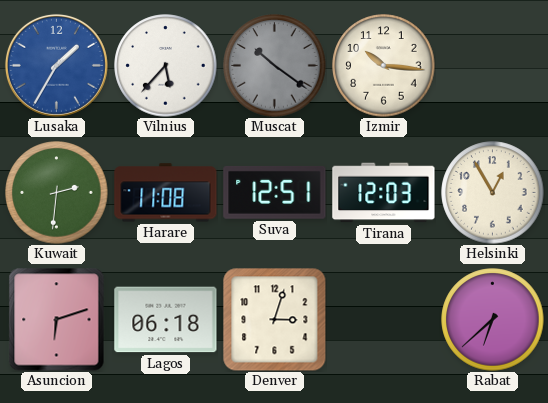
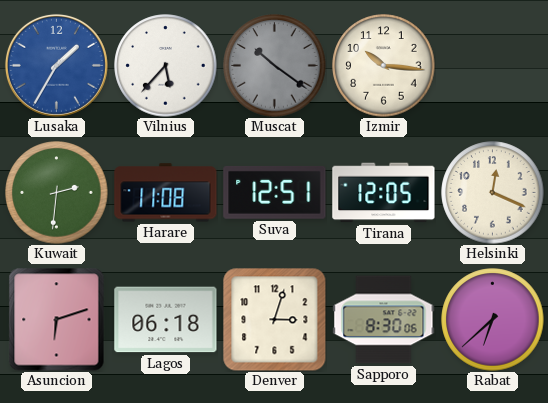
Tirana: 12:03 -> 12:05
Helsinki: 12:55 -> 12:19
Sapporo: none -> 8:30
